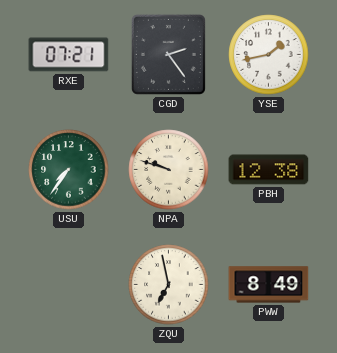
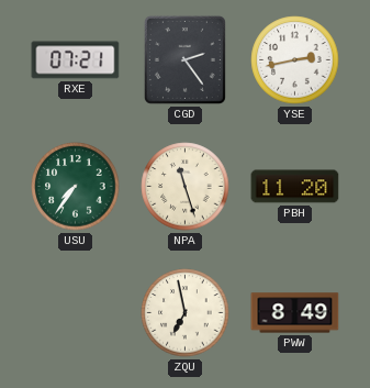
YSE: 1:43 -> 2:43
NPA: 9:48 -> 11:27
PBH: 12:38 -> 11:20
